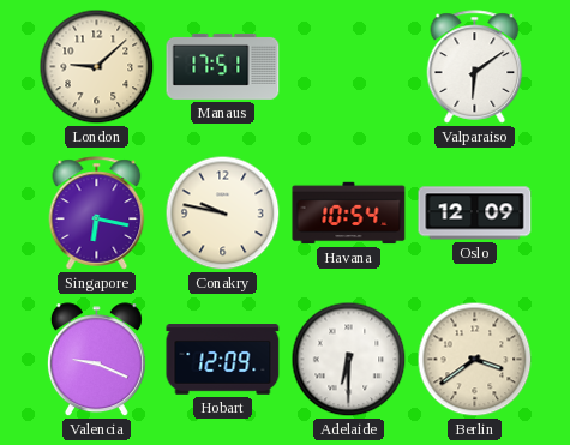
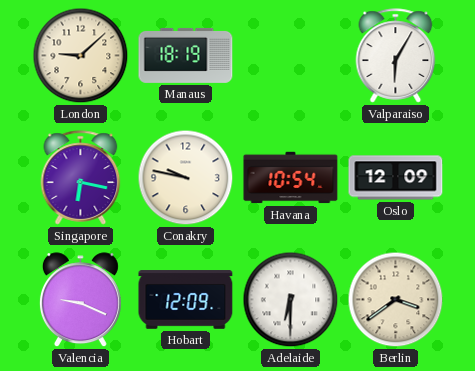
Manaus: 17:51 -> 18:19
Valparaiso: 6:09 -> 6:05
